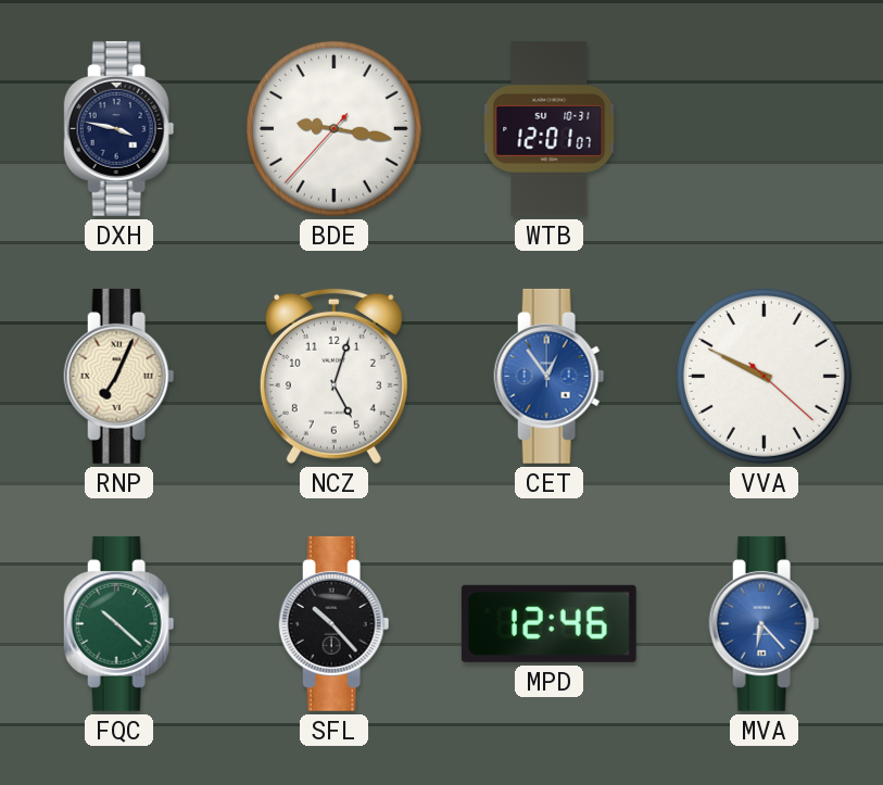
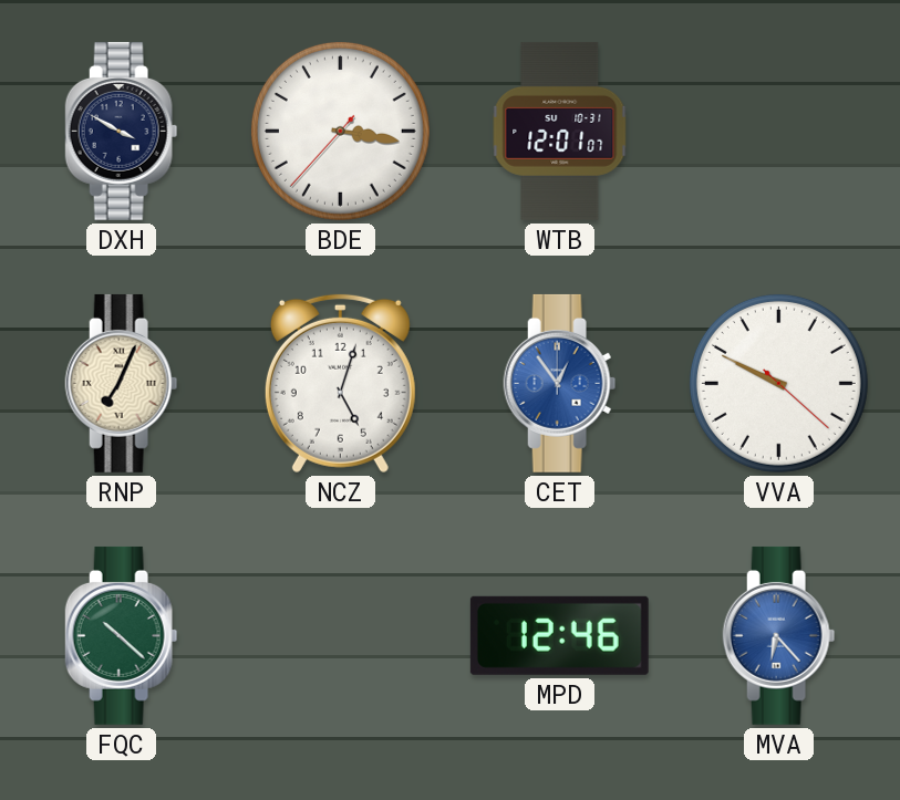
DXH: 3:47 -> 3:50
BDE: 9:16 -> 3:16
SFL: 10:23 -> none
